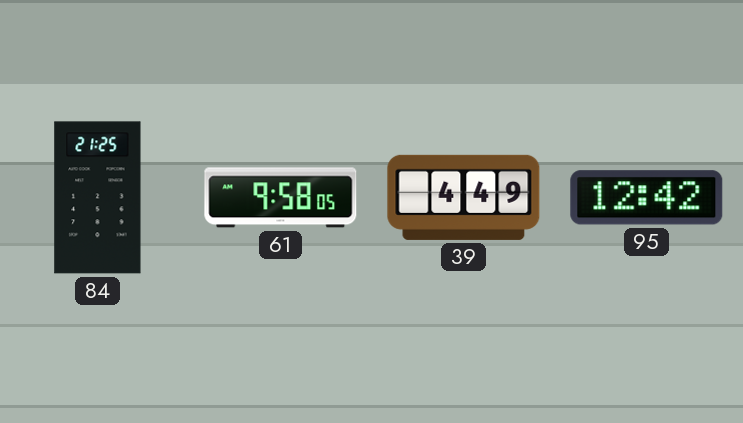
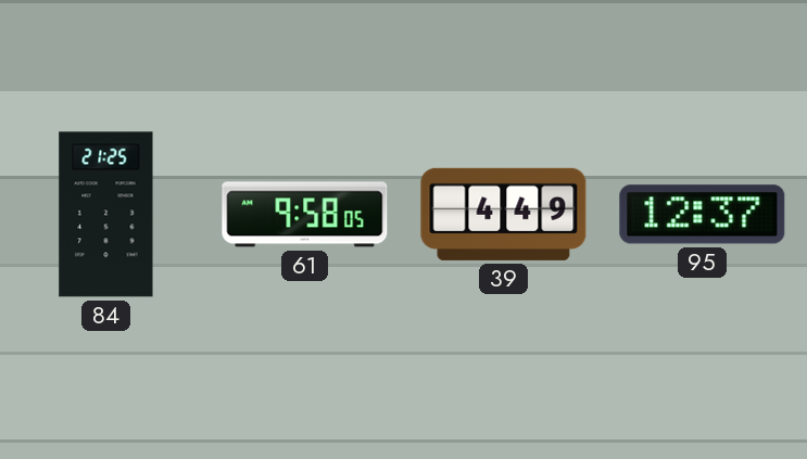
95: 12:42 -> 12:37
